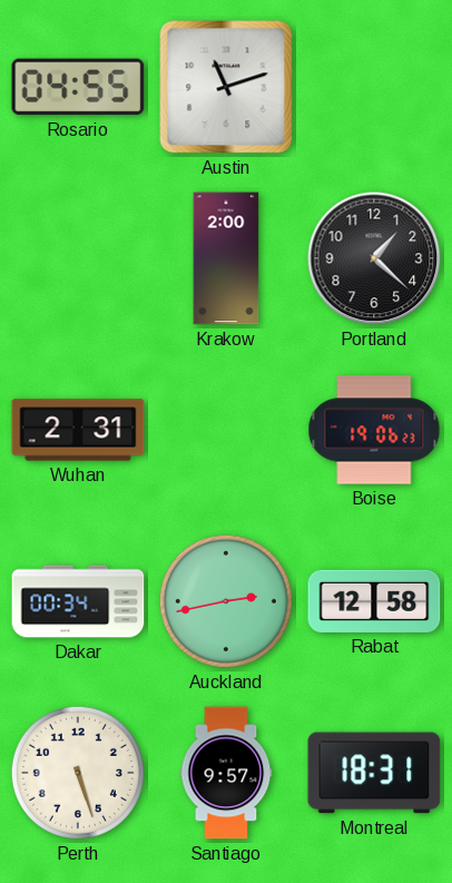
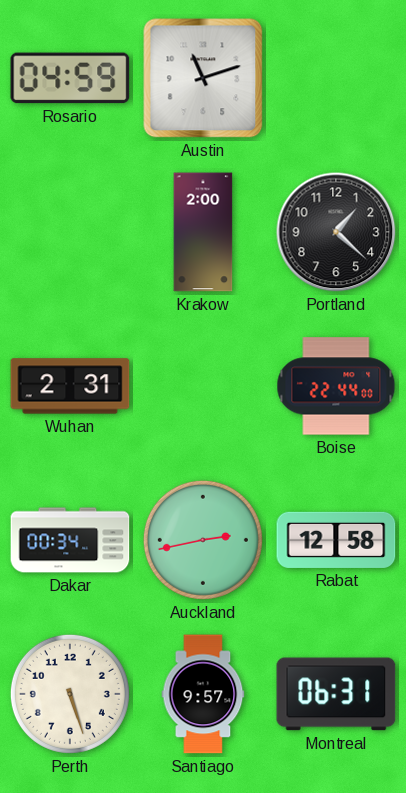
Rosario: 04:55 -> 04:59
Boise: 19:06 -> 22:44
Montreal: 18:31 -> 06:31
